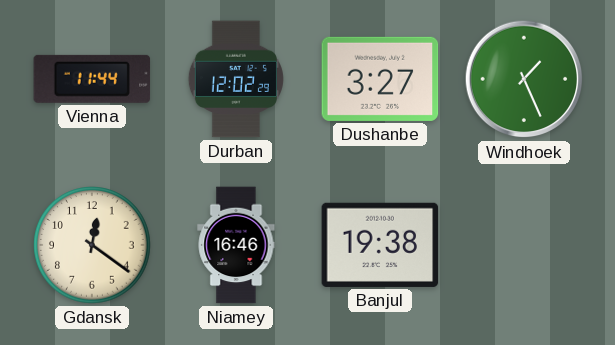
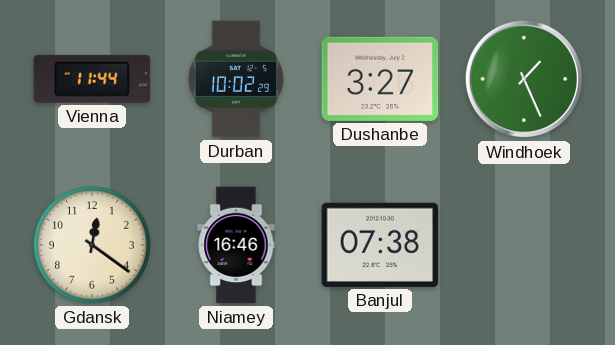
Durban: 12:02 -> 10:02
Banjul: 19:38 -> 07:38
